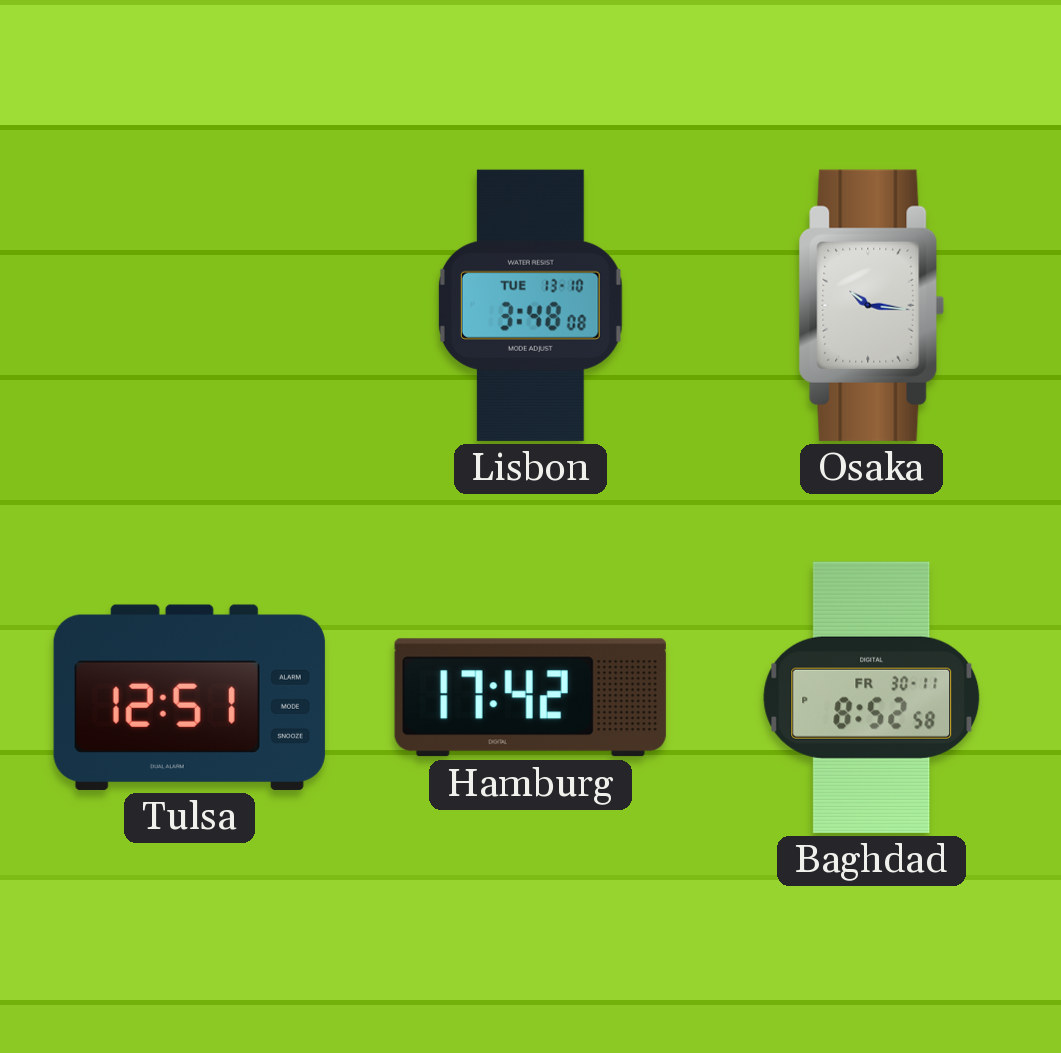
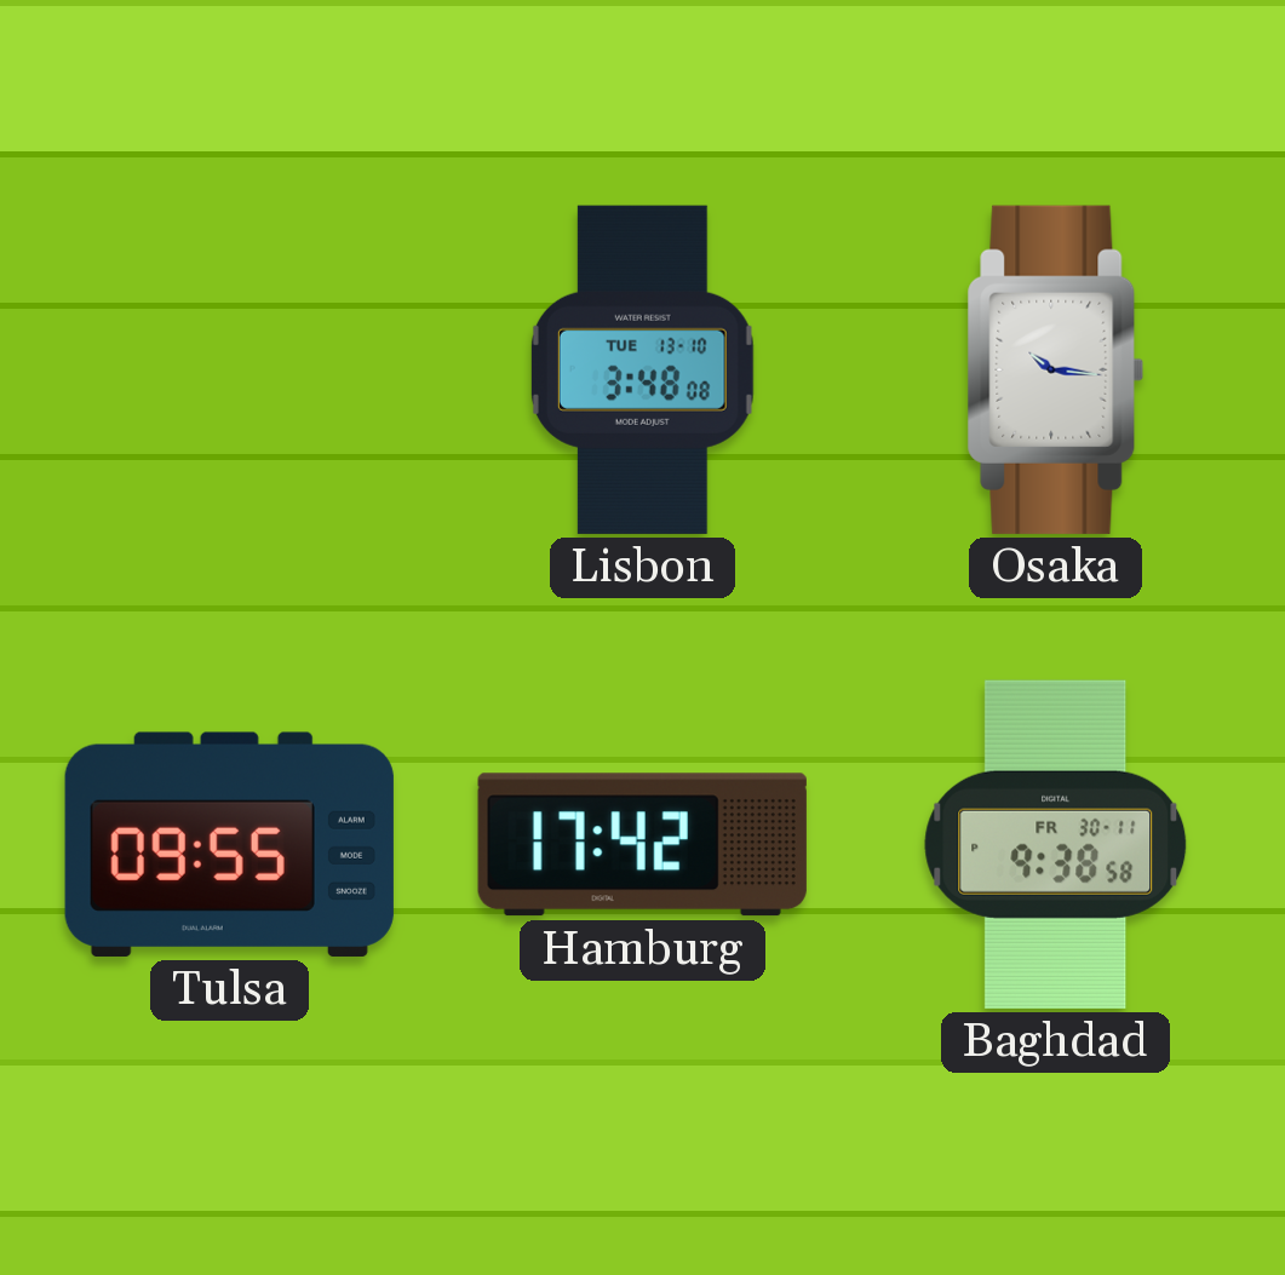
Tulsa: 12:51 -> 09:55
Baghdad: 8:52 -> 9:38
